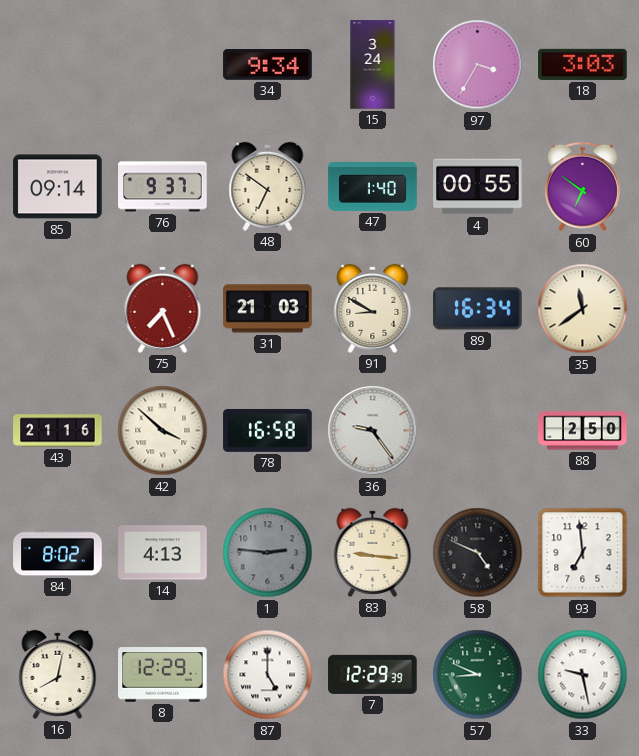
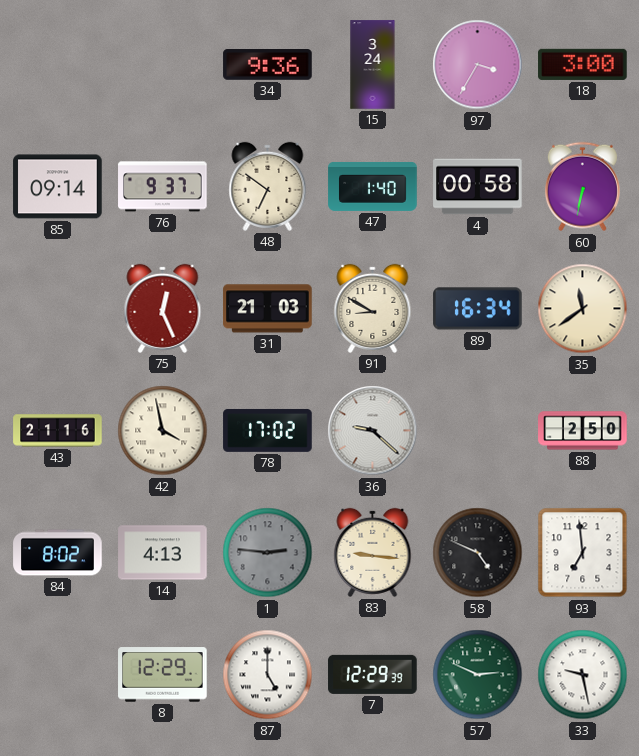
34: 9:34 -> 9:36
18: 3:03 -> 3:00
4: 00:55 -> 00:58
60: 6:51 -> 6:32
75: 7:26 -> 12:26
42: 3:52 -> 3:58
78: 16:58 -> 17:02
36: 9:24 -> 9:22
16: 8:02 -> none
57: 8:49 -> 2:49
